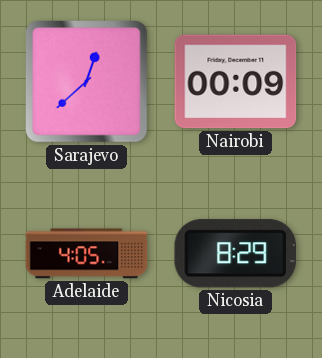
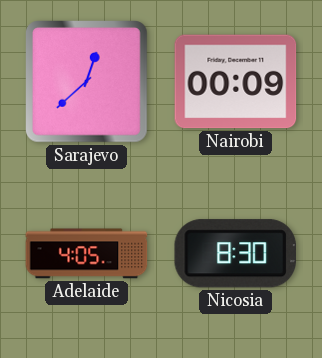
Nicosia: 8:29 -> 8:30
